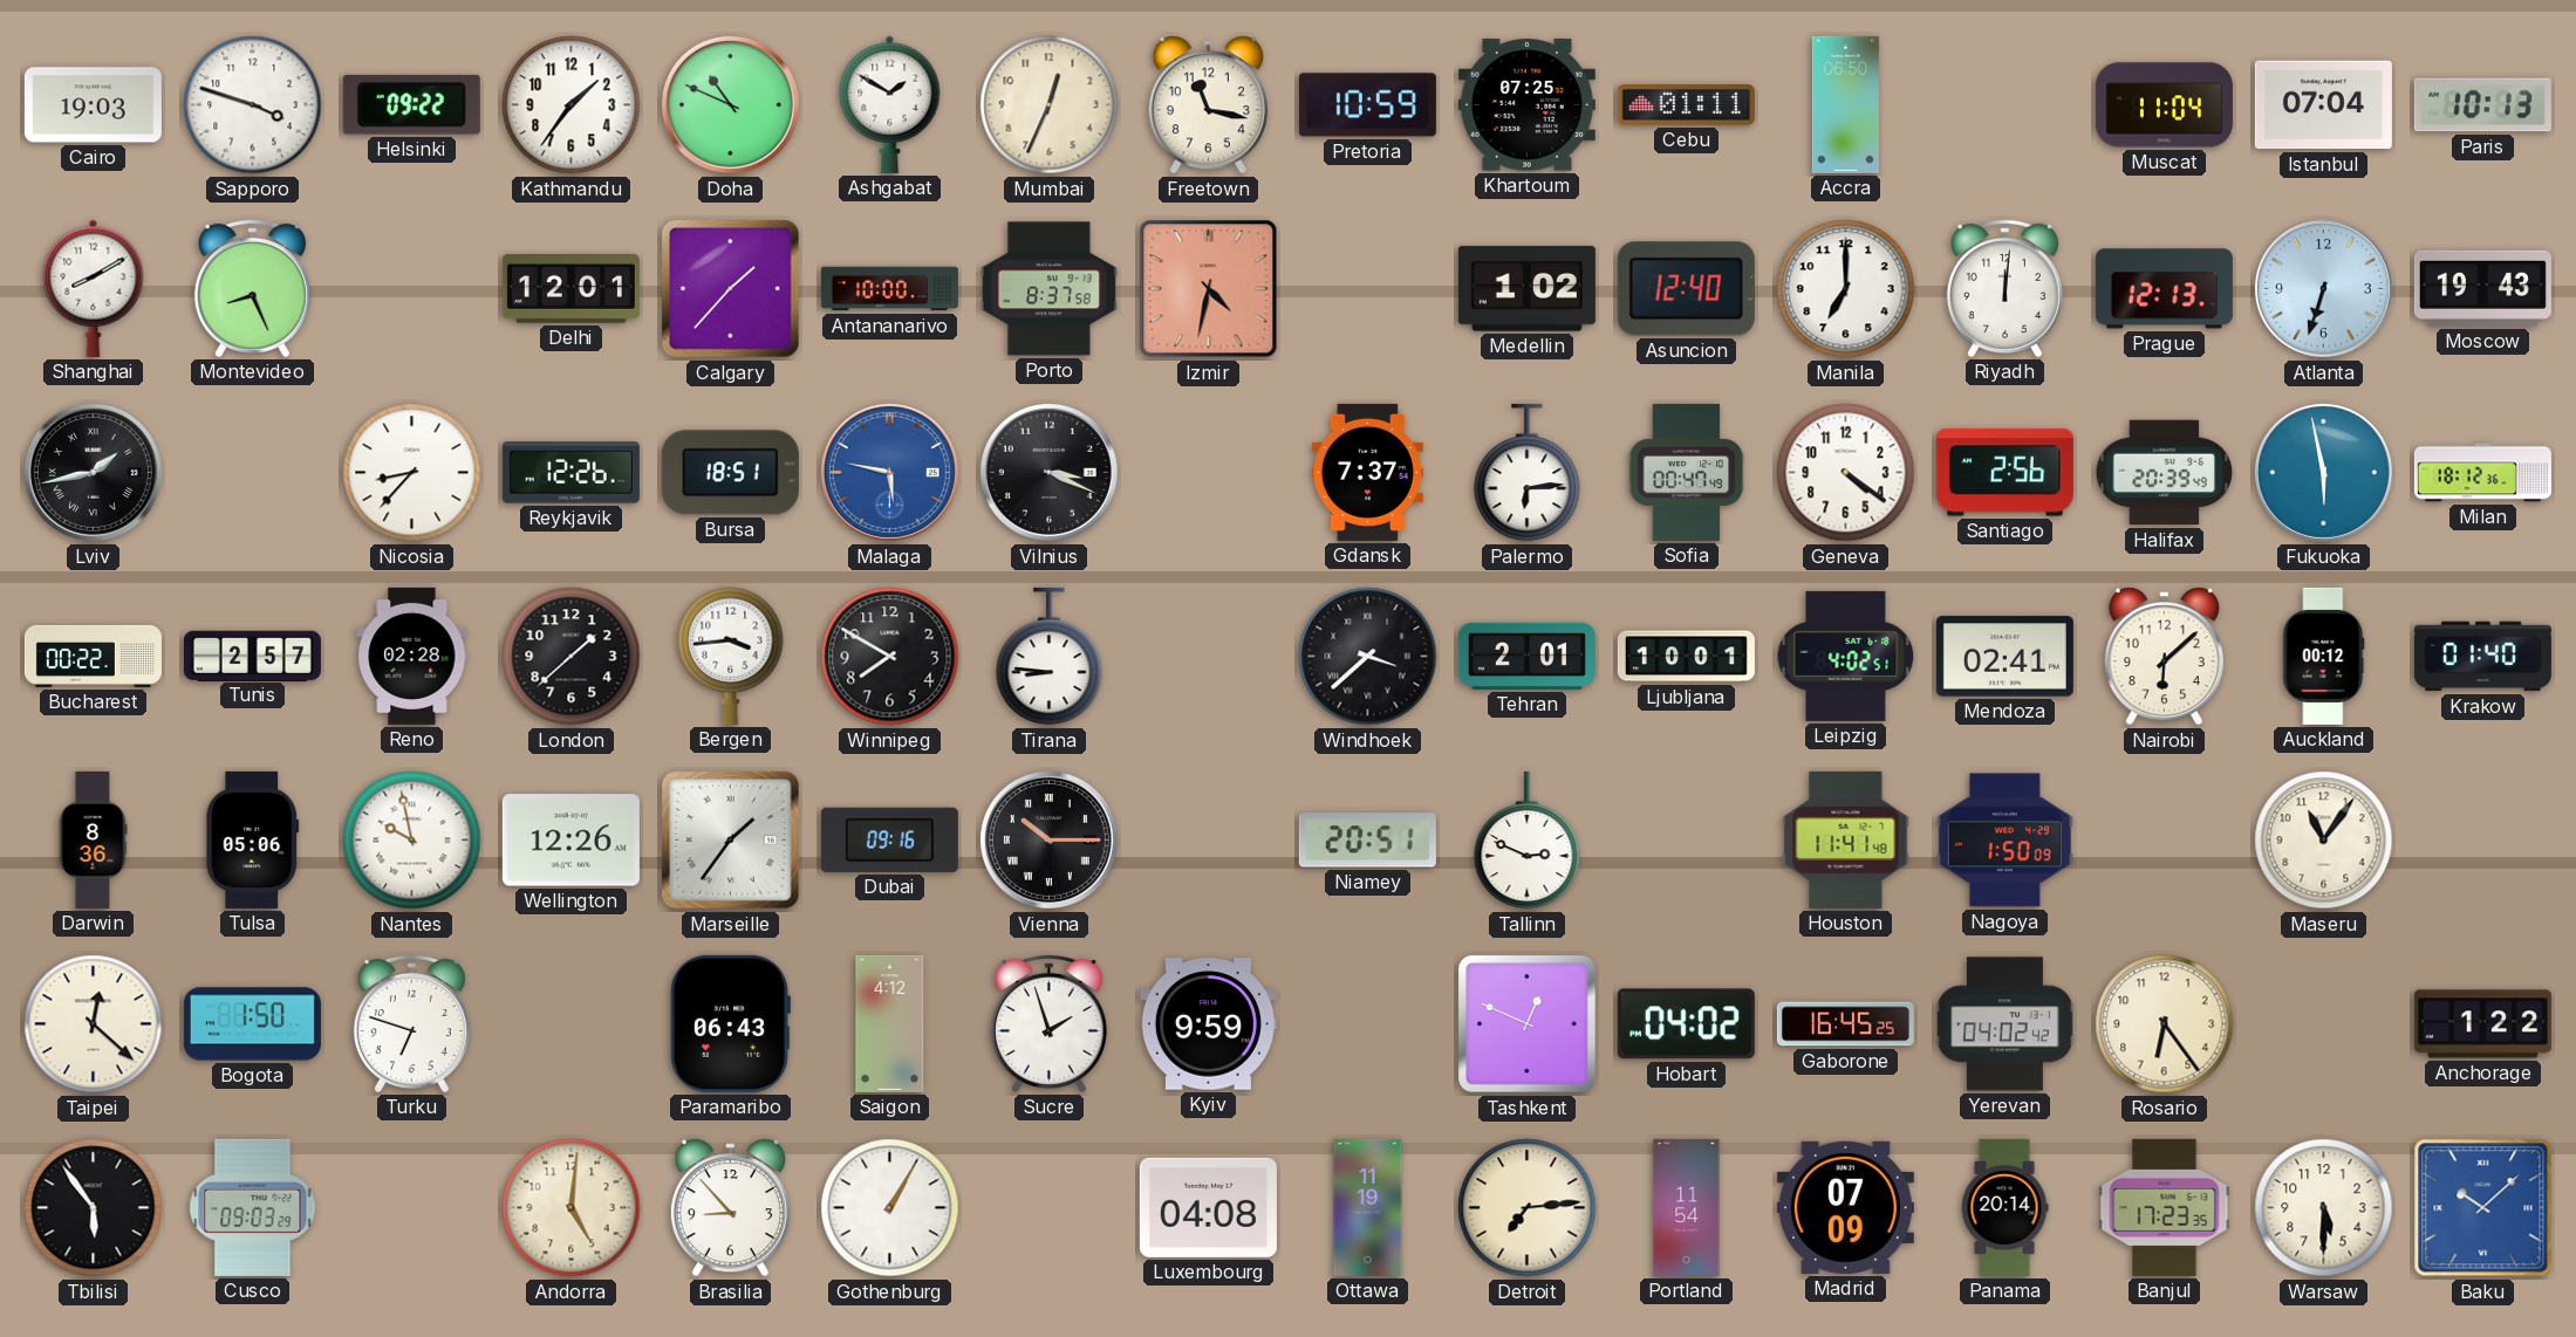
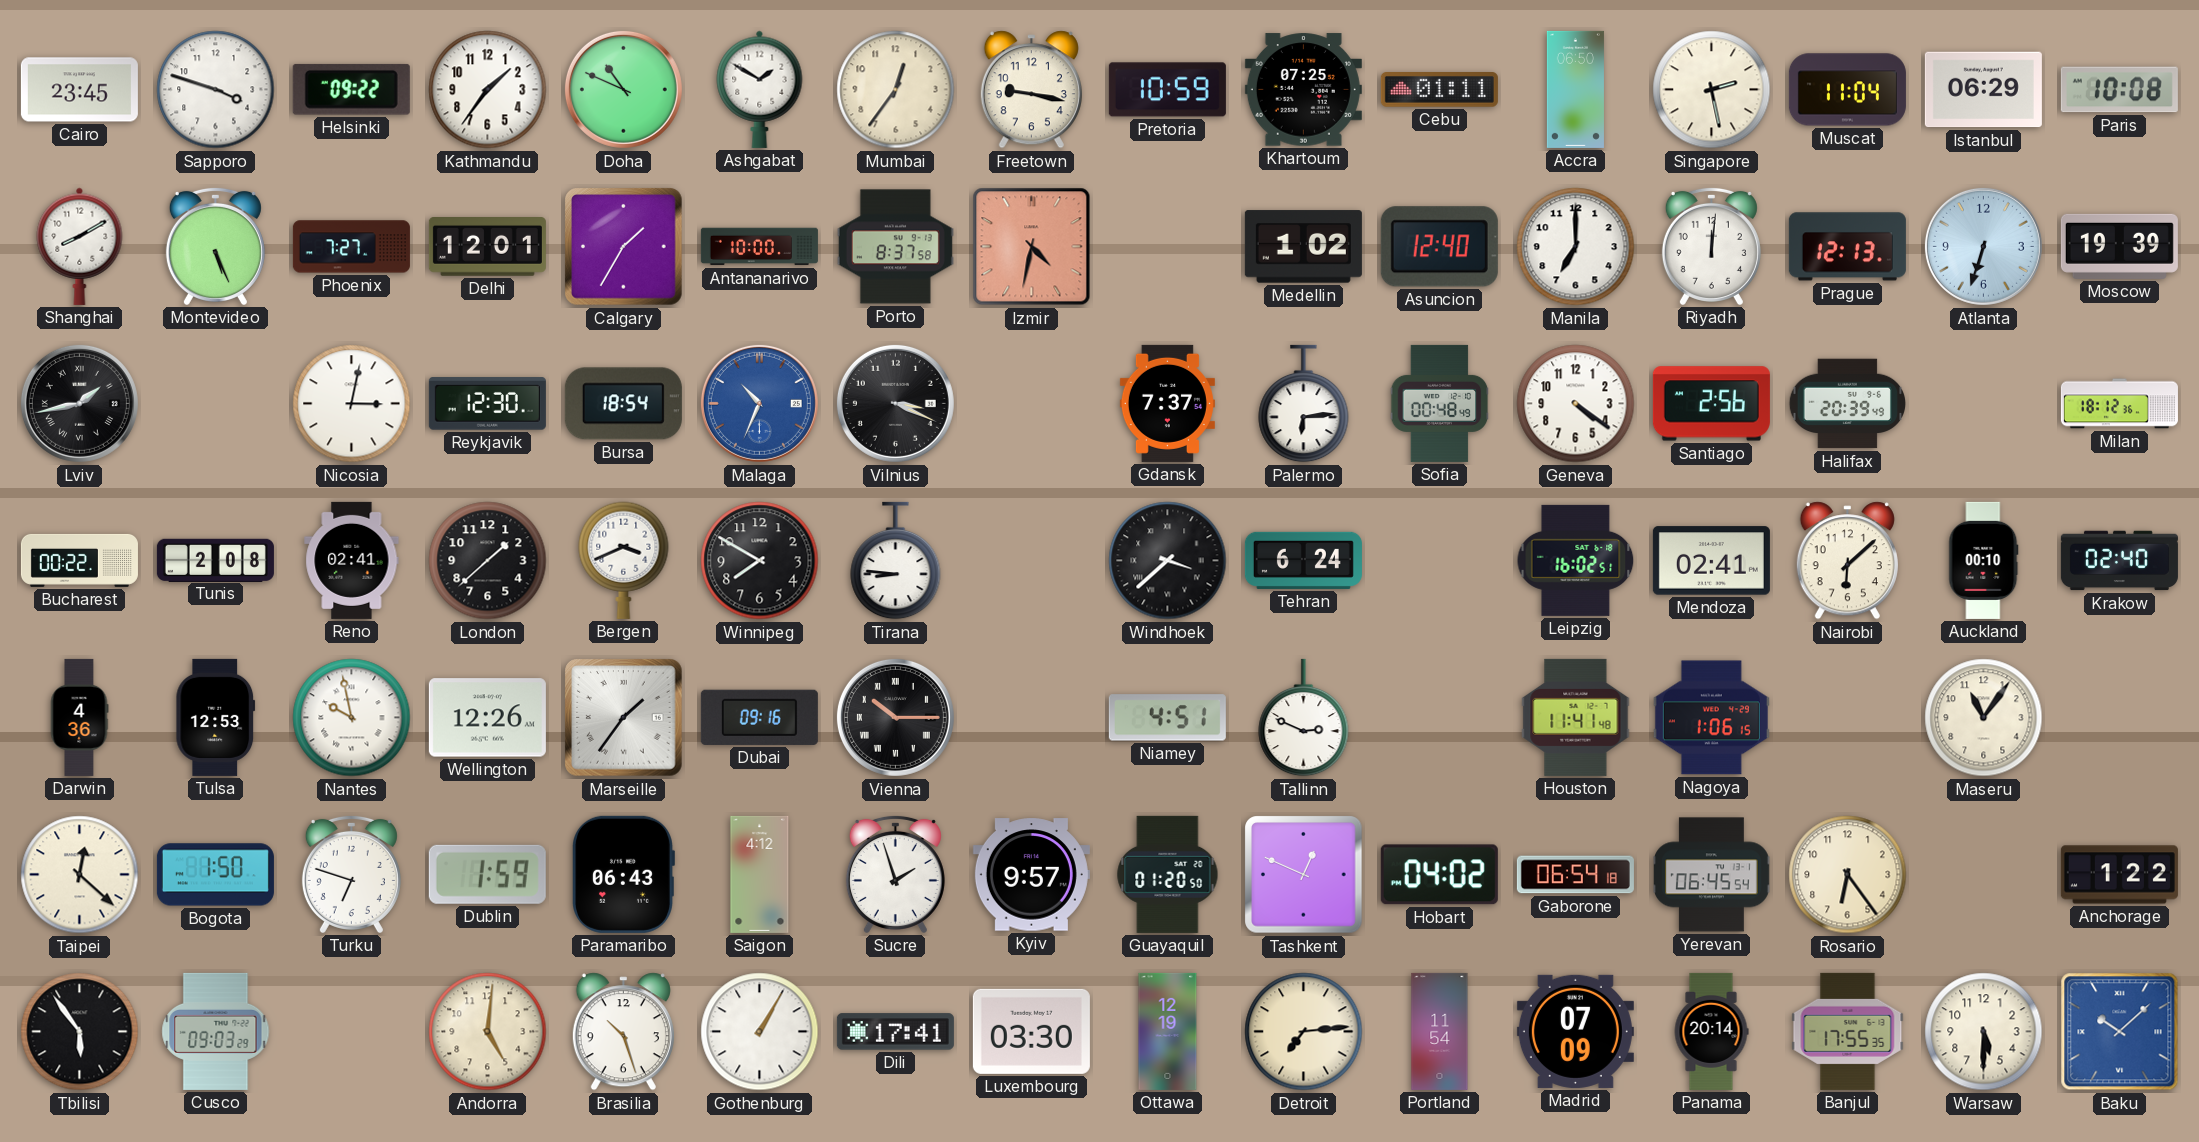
Cairo: 19:03 -> 23:45
Mumbai: 12:34 -> 12:36
Freetown: 11:17 -> 9:17
Singapore: none -> 2:28
Istanbul: 07:04 -> 06:29
Paris: 10:13 -> 10:08
Montevideo: 8:26 -> 5:26
Phoenix: none -> 7:27
Calgary: 1:37 -> 1:35
Moscow: 19:43 -> 19:39
Nicosia: 8:37 -> 3:02
Reykjavik: 12:26 -> 12:30
Bursa: 18:51 -> 18:54
Malaga: 5:47 -> 10:34
Sofia: 00:47 -> 00:48
Fukuoka: 5:58 -> none
Tunis: 2:57 -> 2:08
Reno: 02:28 -> 02:41
Bergen: 3:44 -> 3:41
Tehran: 2:01 -> 6:24
Ljubljana: 10:01 -> none
Leipzig: 4:02 -> 16:02
Auckland: 00:12 -> 00:10
Krakow: 01:40 -> 02:40
Darwin: 8:36 -> 4:36
Tulsa: 05:06 -> 12:53
Niamey: 20:51 -> 4:51
Nagoya: 1:50 -> 1:06
Dublin: none -> 1:59
Kyiv: 9:59 -> 9:57
Guayaquil: none -> 01:20
Gaborone: 16:45 -> 06:54
Yerevan: 04:02 -> 06:45
Brasilia: 8:53 -> 10:27
Dili: none -> 17:41
Luxembourg: 04:08 -> 03:30
Ottawa: 11:19 -> 12:19
Banjul: 17:23 -> 17:55
